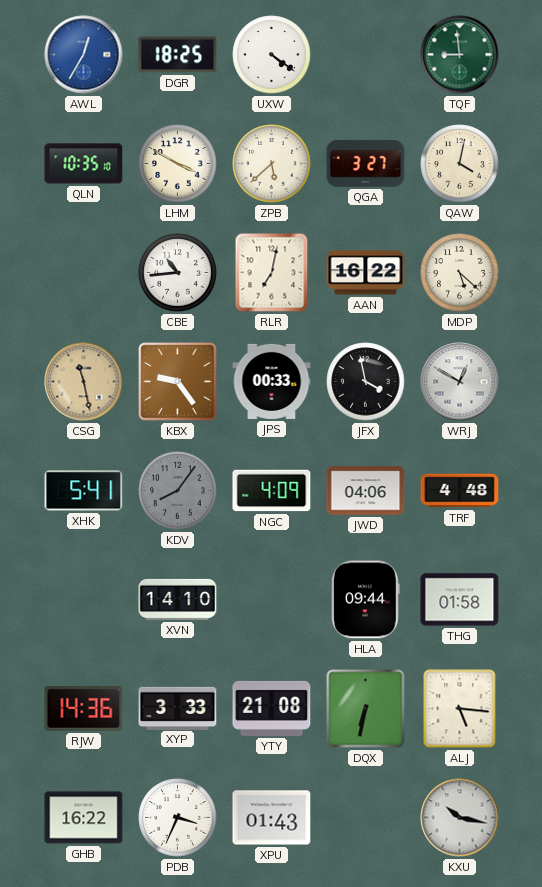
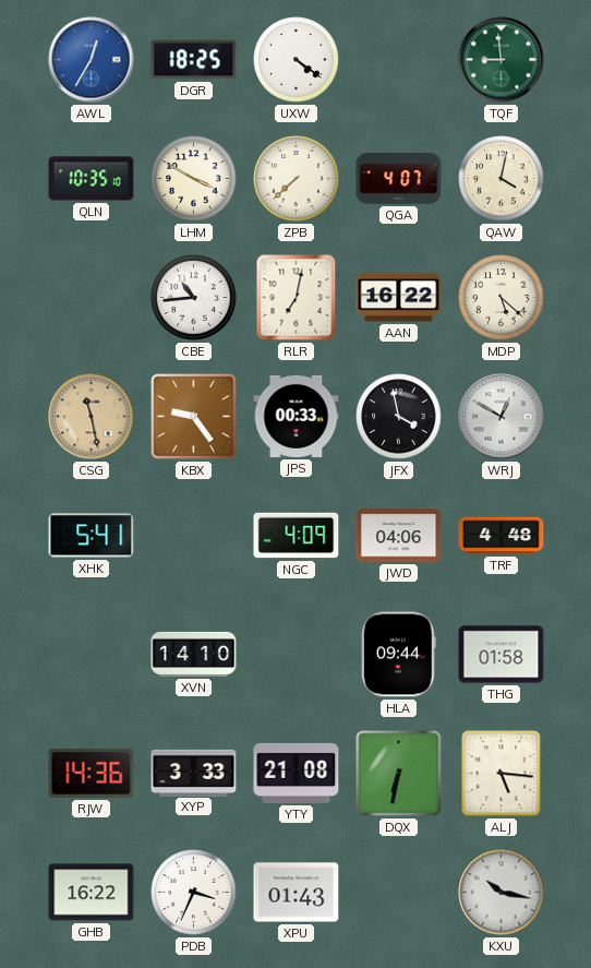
ZPB: 5:38 -> 7:38
QGA: 3:27 -> 4:07
KDV: 8:06 -> none
